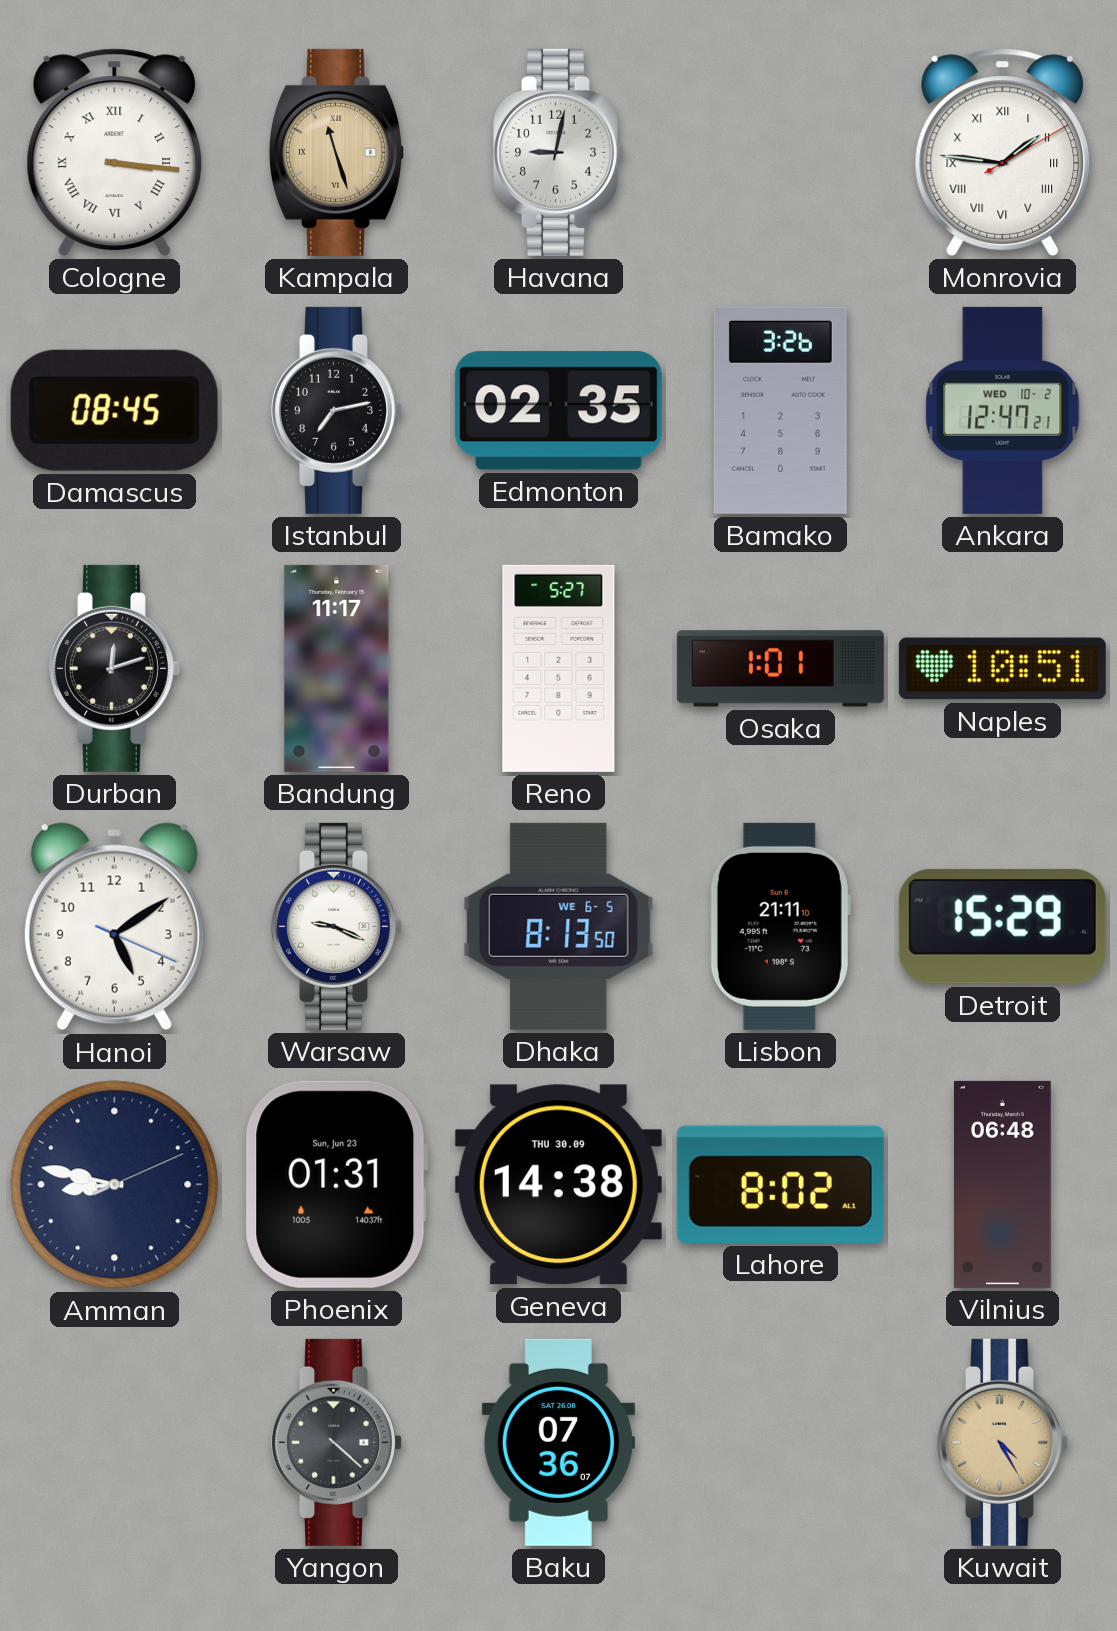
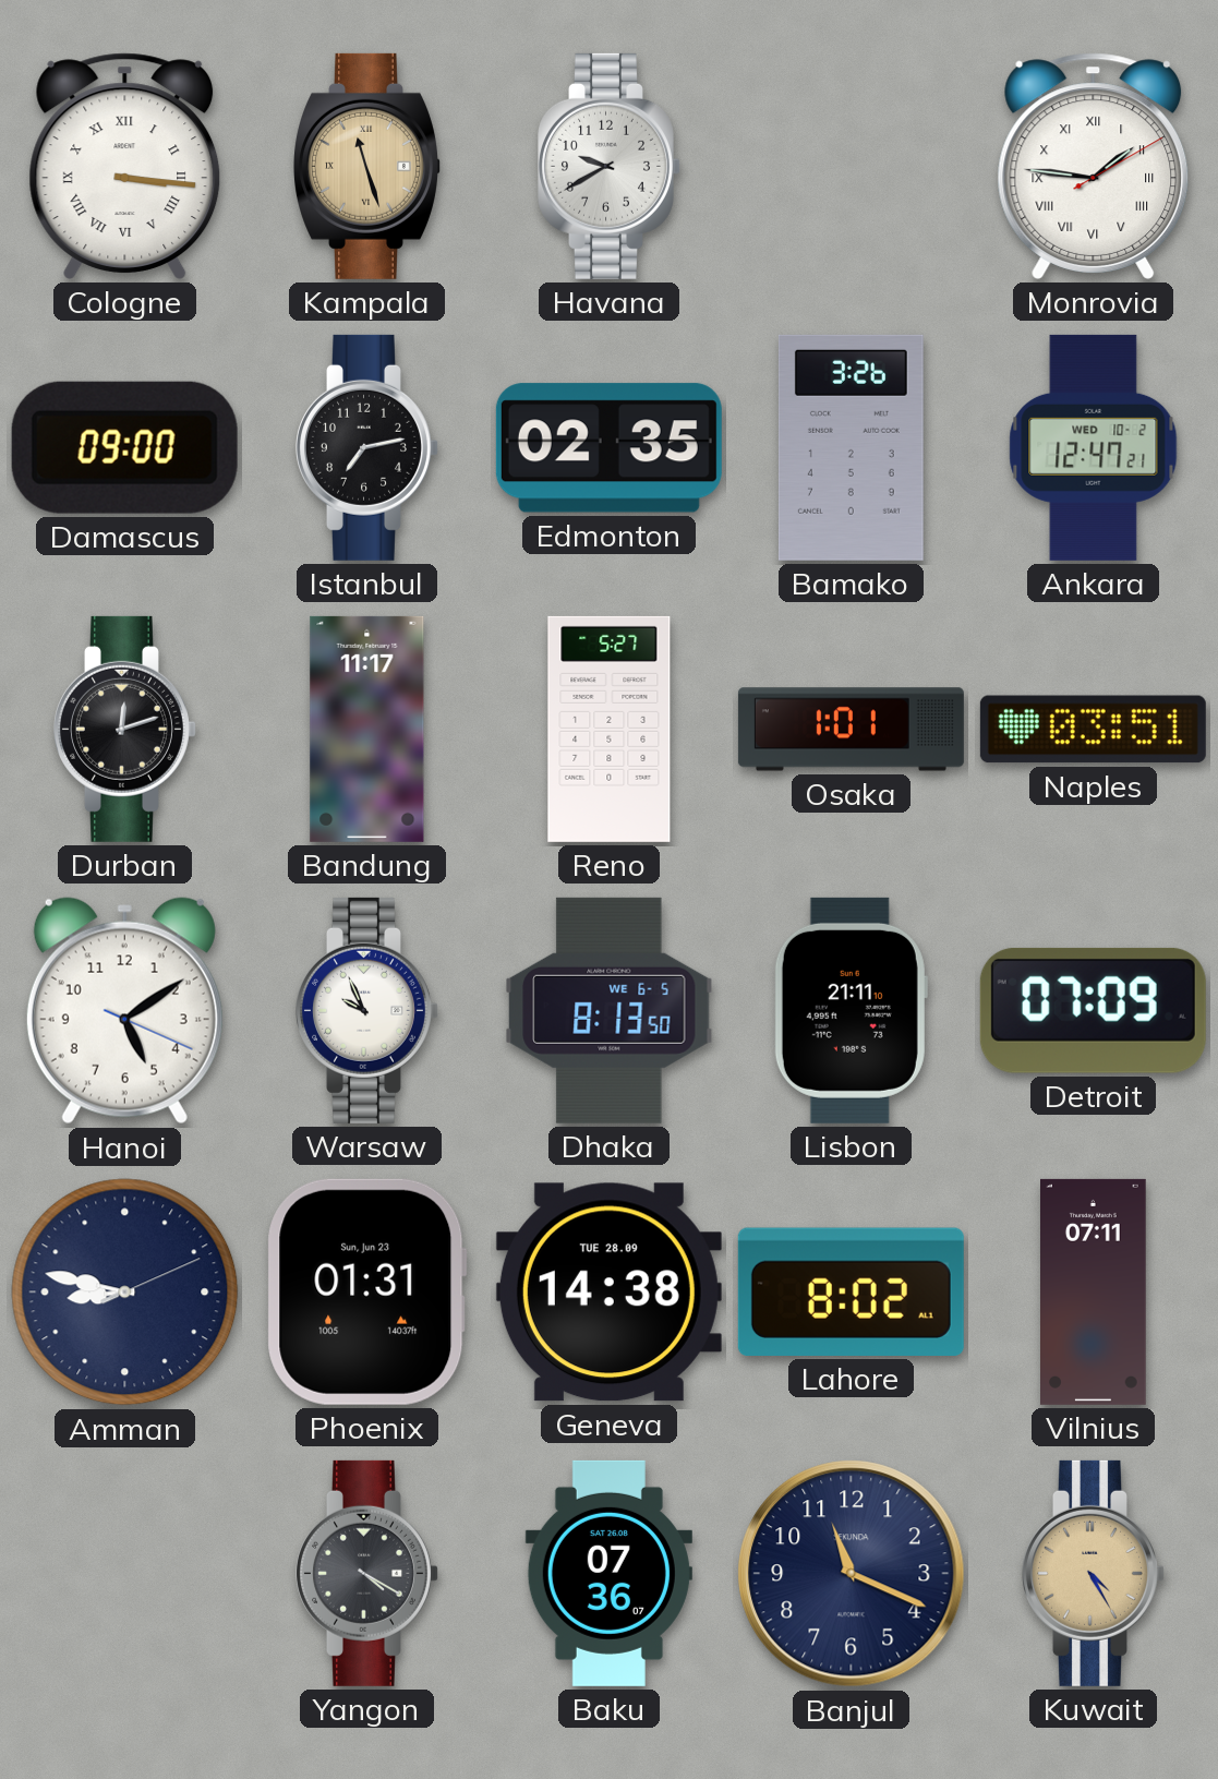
Havana: 9:02 -> 9:40
Damascus: 08:45 -> 09:00
Naples: 10:51 -> 03:51
Warsaw: 9:19 -> 9:56
Detroit: 15:29 -> 07:09
Geneva date: THU 30.09 -> TUE 28.09
Vilnius: 06:48 -> 07:11
Yangon: 4:22 -> 4:20
Banjul: none -> 11:19
